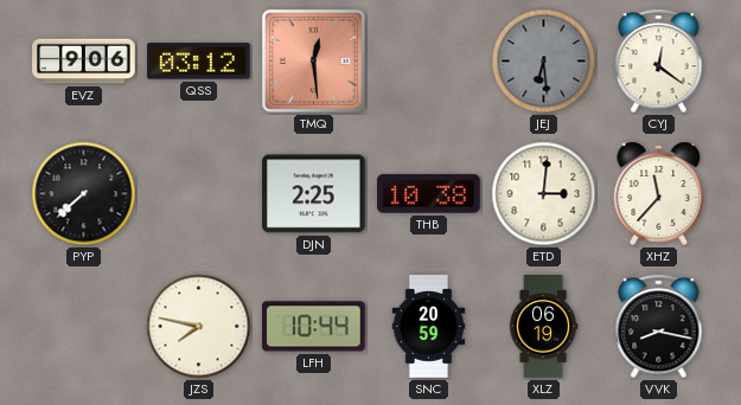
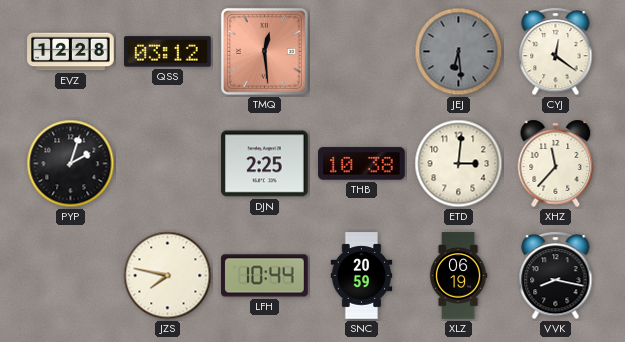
EVZ: 9:06 -> 12:28
PYP: 7:38 -> 2:03
